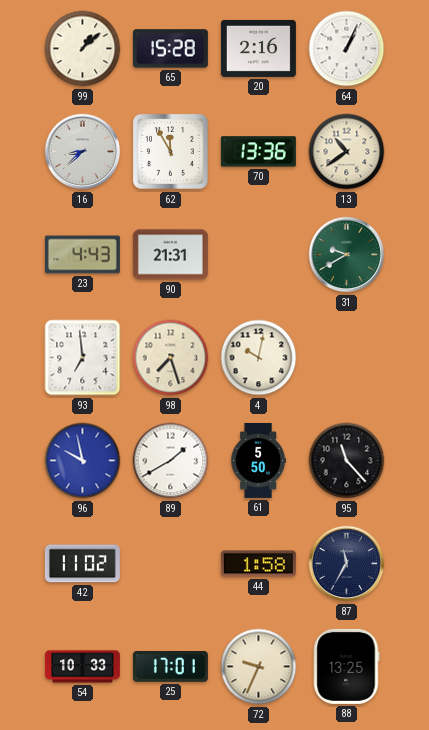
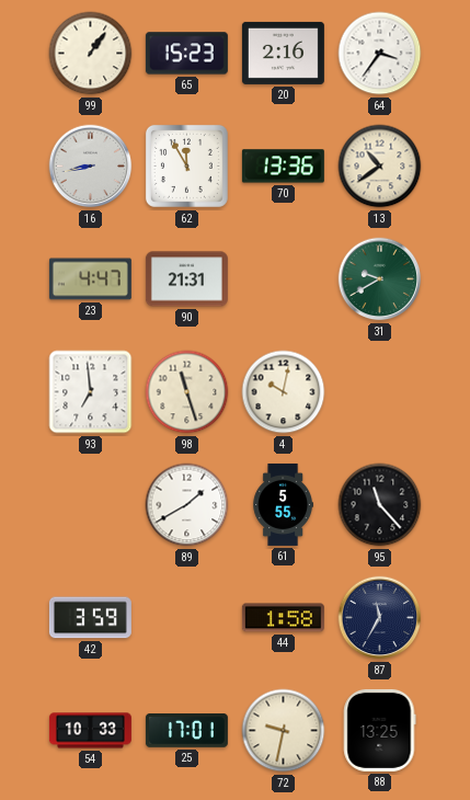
99: 1:08 -> 1:06
65: 15:28 -> 15:23
64: 1:04 -> 3:36
16: 8:38 -> 8:43
23: 4:43 -> 4:47
98: 7:27 -> 11:27
96: 9:58 -> none
61: 5:50 -> 5:55
42: 11:02 -> 3:59
72: 9:34 -> 9:32
